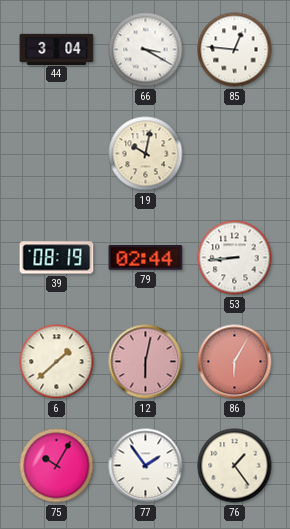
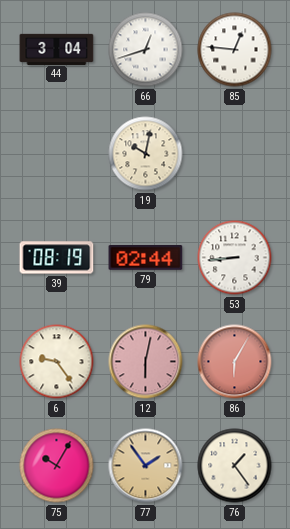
66: 3:20 -> 12:42
6: 1:38 -> 9:24
77 dial: white -> champagne
